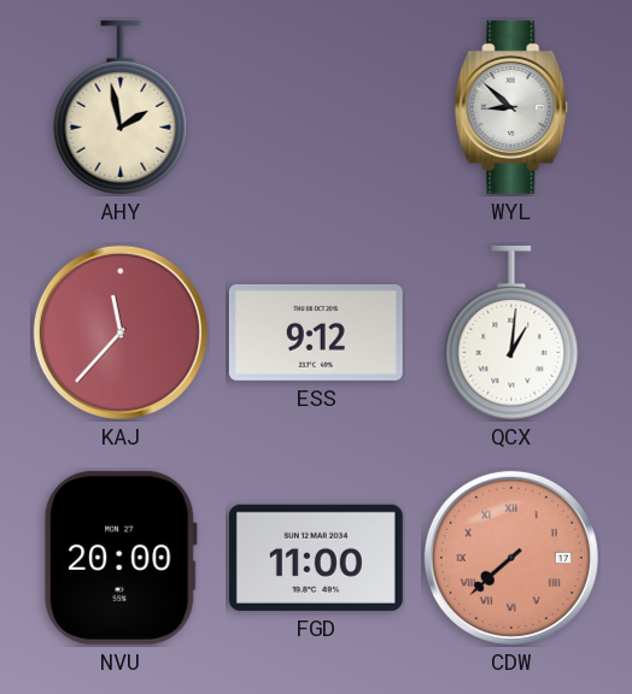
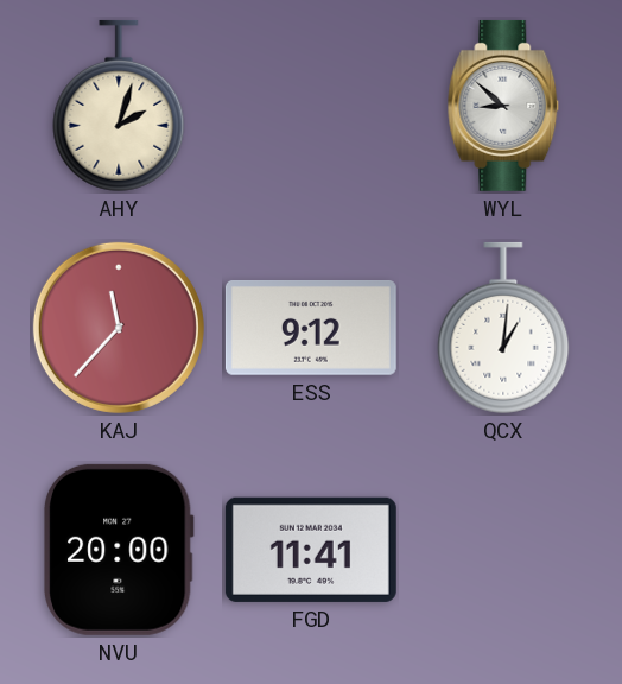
AHY: 1:58 -> 2:03
FGD: 11:00 -> 11:41
CDW: 7:38 -> none
